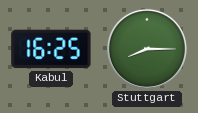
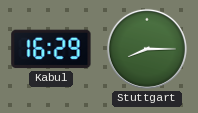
Kabul: 16:25 -> 16:29
